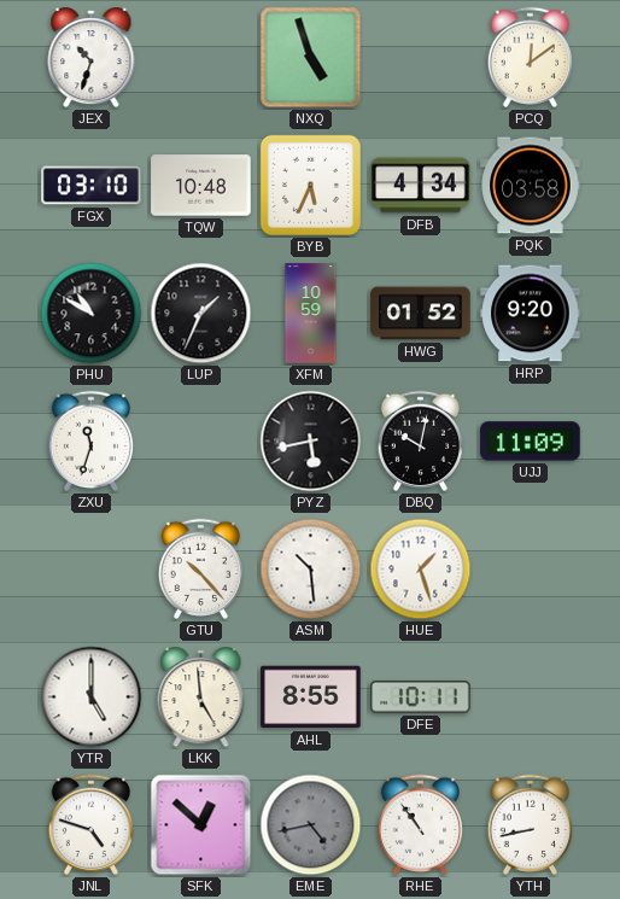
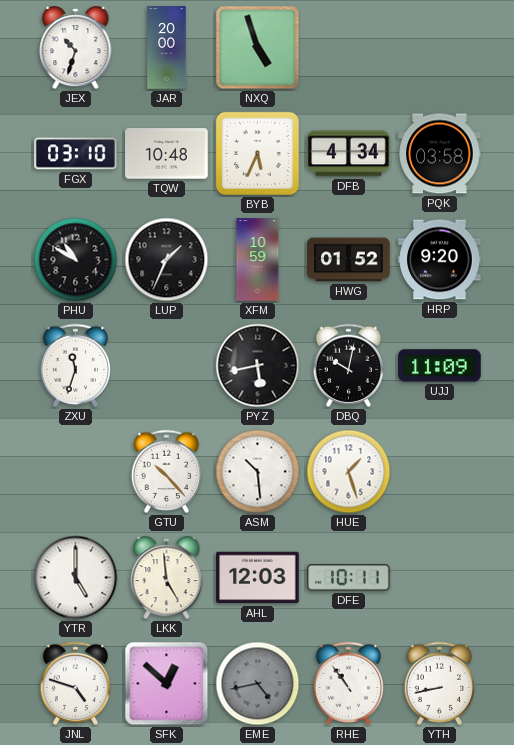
JAR: none -> 20:00
PCQ: 12:09 -> none
AHL: 8:55 -> 12:03
